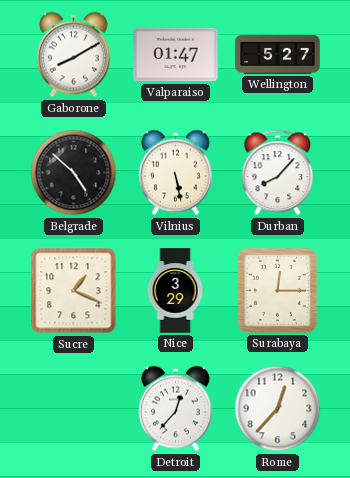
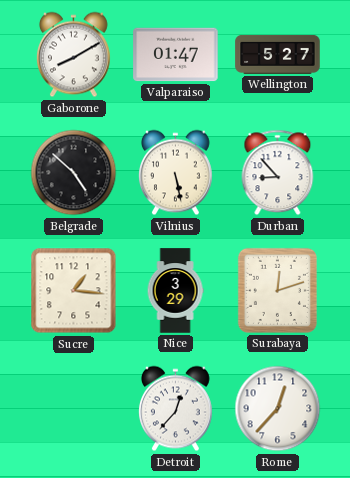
Durban: 8:07 -> 8:53
Sucre: 1:19 -> 1:16
Surabaya: 12:15 -> 12:12
